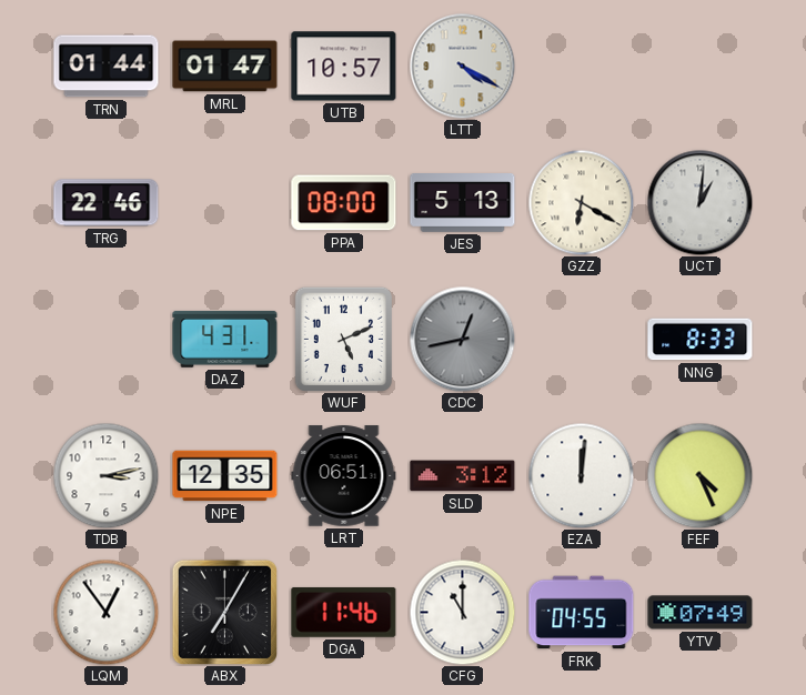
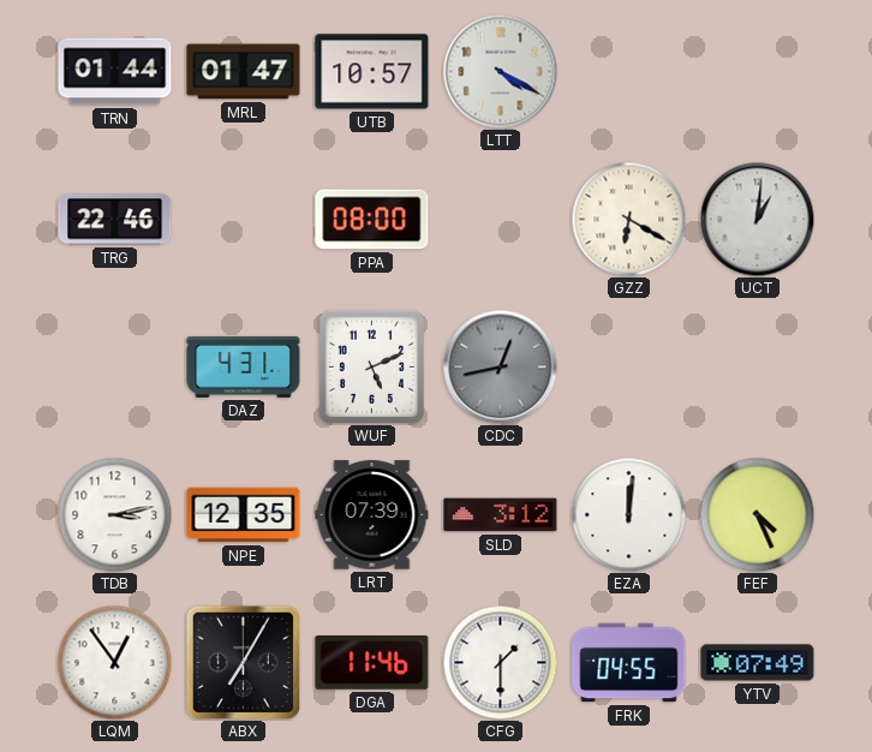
JES: 5:13 -> none
NNG: 8:33 -> none
LRT: 06:51 -> 07:39
CFG: 11:00 -> 1:30
